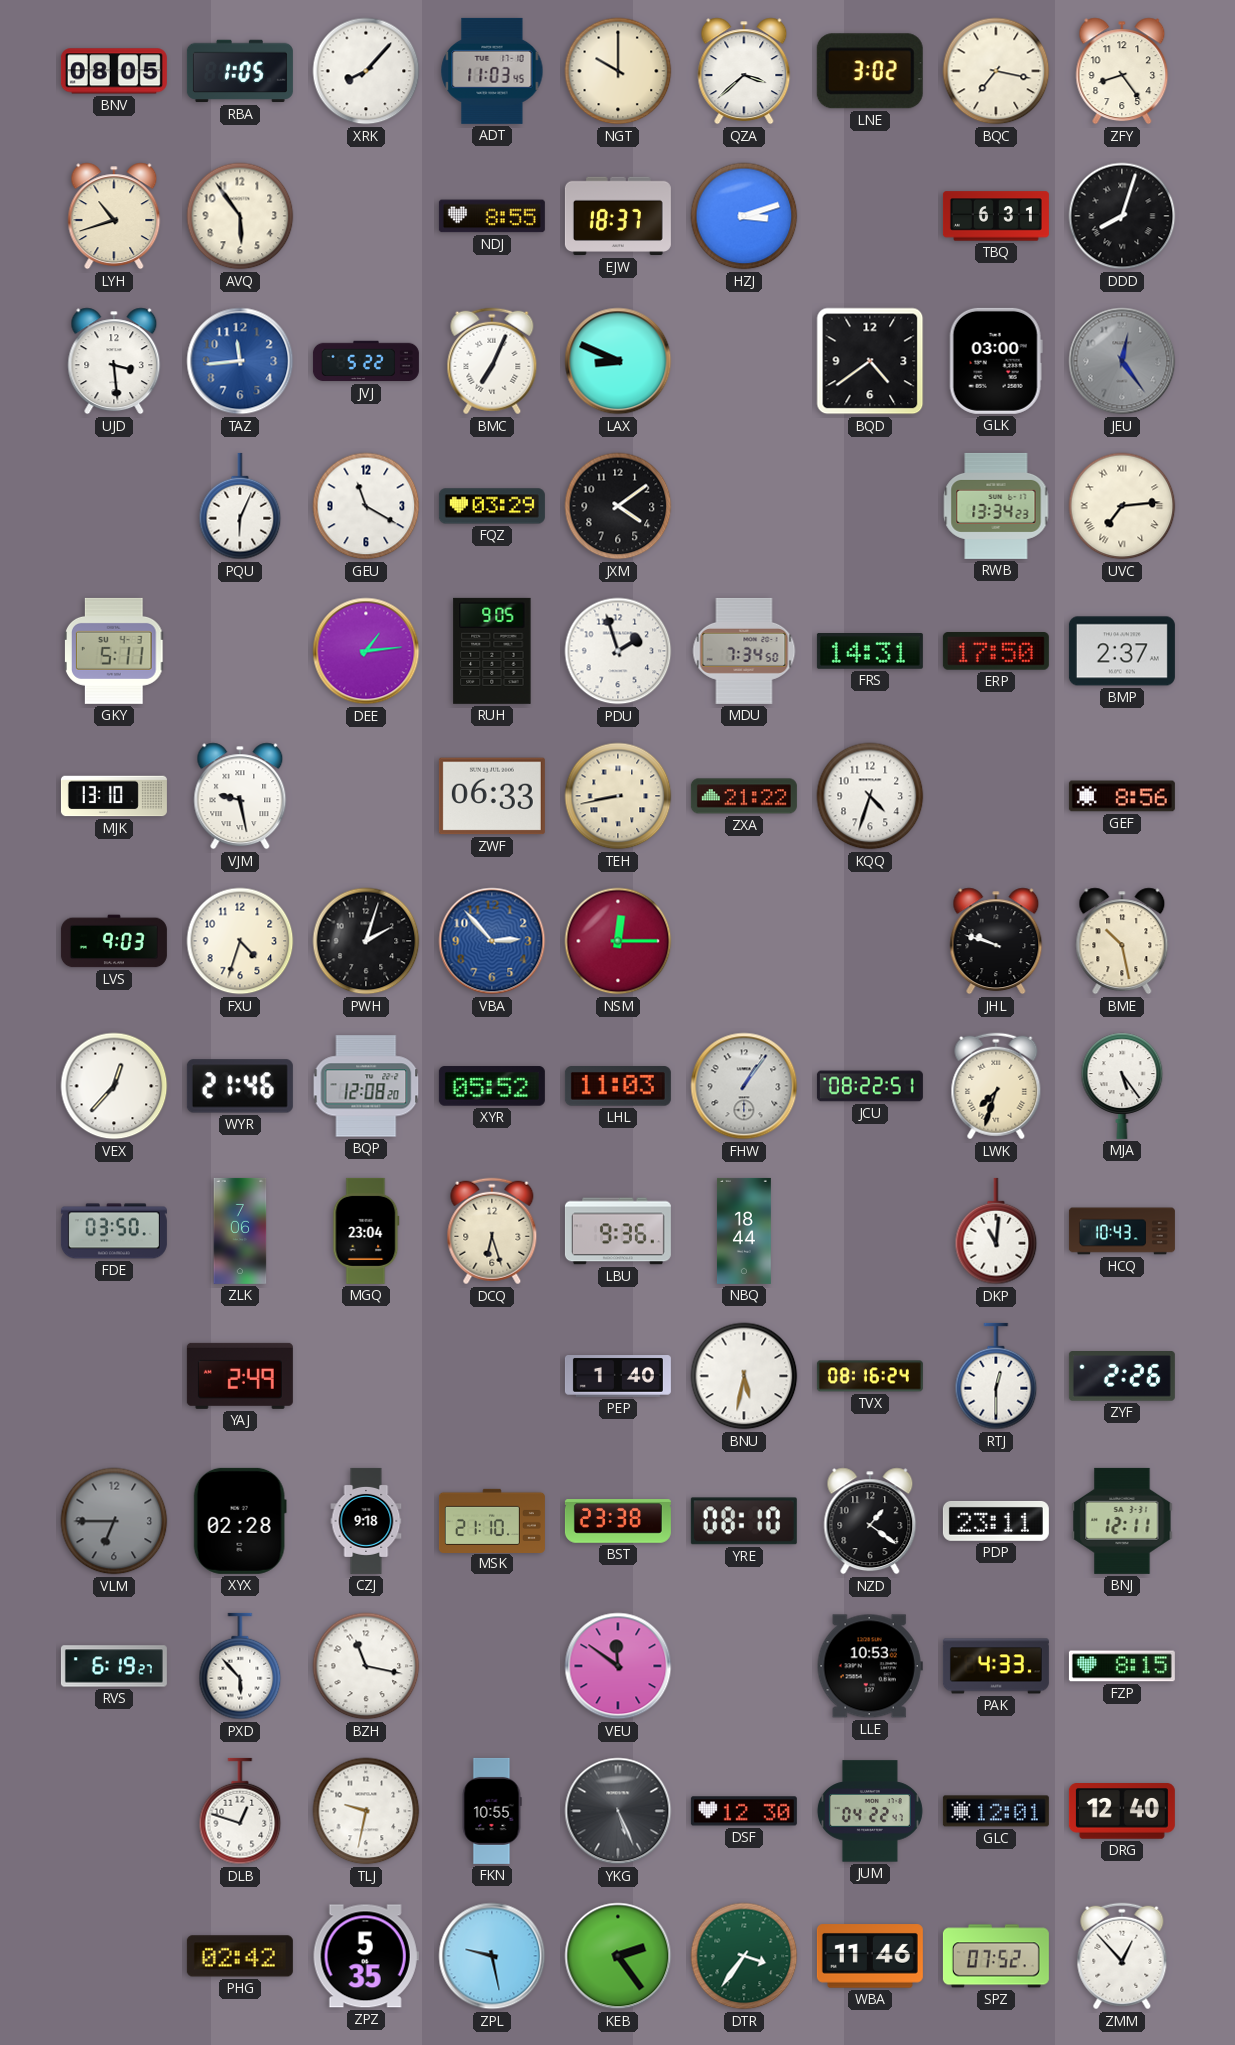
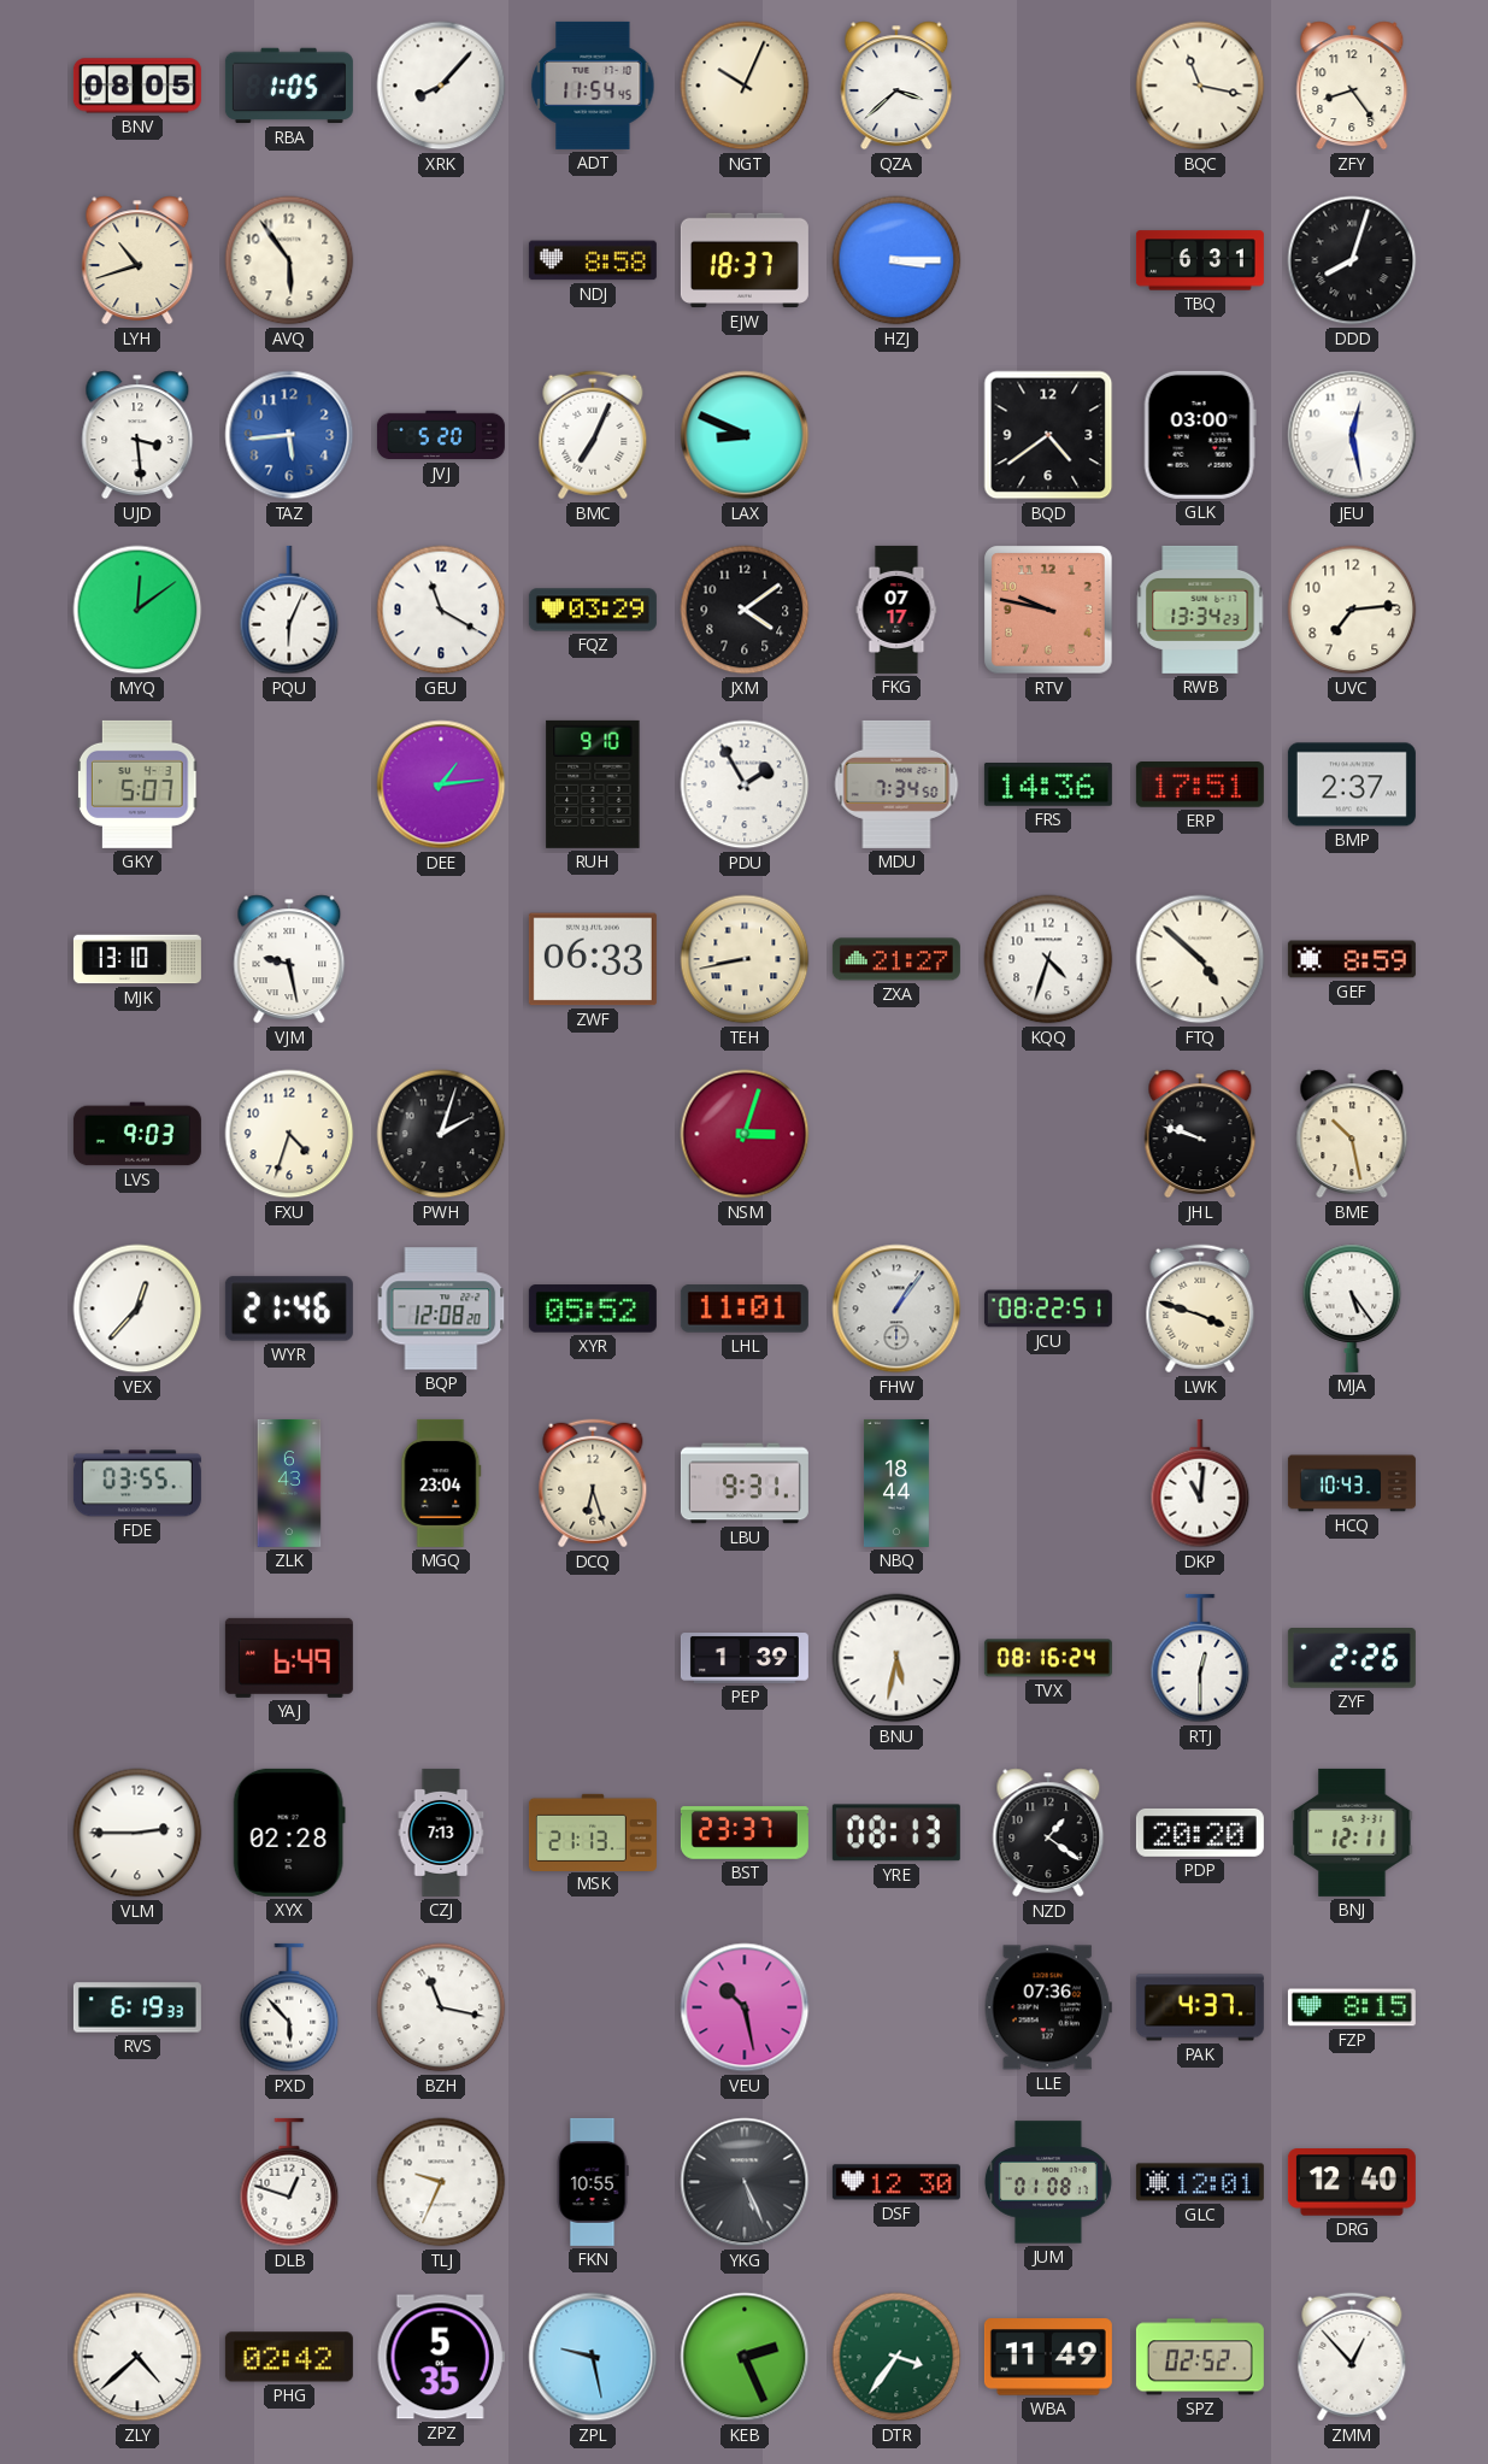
ADT: 11:03 -> 11:54
NGT: 10:00 -> 10:04
LNE: 3:02 -> none
BQC: 7:17 -> 11:17
NDJ: 8:55 -> 8:58
HZJ: 3:12 -> 3:15
TAZ: 11:44 -> 5:44
JVJ: 5:22 -> 5:20
JEU: 12:24 -> 12:28
JEU dial: grey -> white
MYQ: none -> 12:09
FKG: none -> 07:17
RTV: none -> 9:47
UVC numerals: Roman -> Arabic
GKY: 5:11 -> 5:07
RUH: 9:05 -> 9:10
PDU: 1:57 -> 1:55
FRS: 14:31 -> 14:36
ERP: 17:50 -> 17:51
ZXA: 21:22 -> 21:27
FTQ: none -> 4:52
GEF: 8:56 -> 8:59
VBA: 2:53 -> none
NSM: 12:15 -> 3:03
LHL: 11:03 -> 11:01
LWK: 7:33 -> 3:48
FDE: 03:50 -> 03:55
ZLK: 7:06 -> 6:43
LBU: 9:36 -> 9:31
YAJ: 2:49 -> 6:49
PEP: 1:40 -> 1:39
VLM: 6:45 -> 2:45
VLM dial: grey -> white
CZJ: 9:18 -> 7:13
MSK: 21:10 -> 21:13
BST: 23:38 -> 23:37
YRE: 08:10 -> 08:13
PDP: 23:11 -> 20:20
RVS: 6:19:27 -> 6:19:33
VEU: 11:51 -> 10:28
LLE: 10:53 -> 07:36
PAK: 4:33 -> 4:37
TLJ: 9:32 -> 9:34
JUM: 04:22 -> 01:08
ZLY: none -> 4:38
KEB: 2:24 -> 2:26
WBA: 11:46 -> 11:49
SPZ: 07:52 -> 02:52
